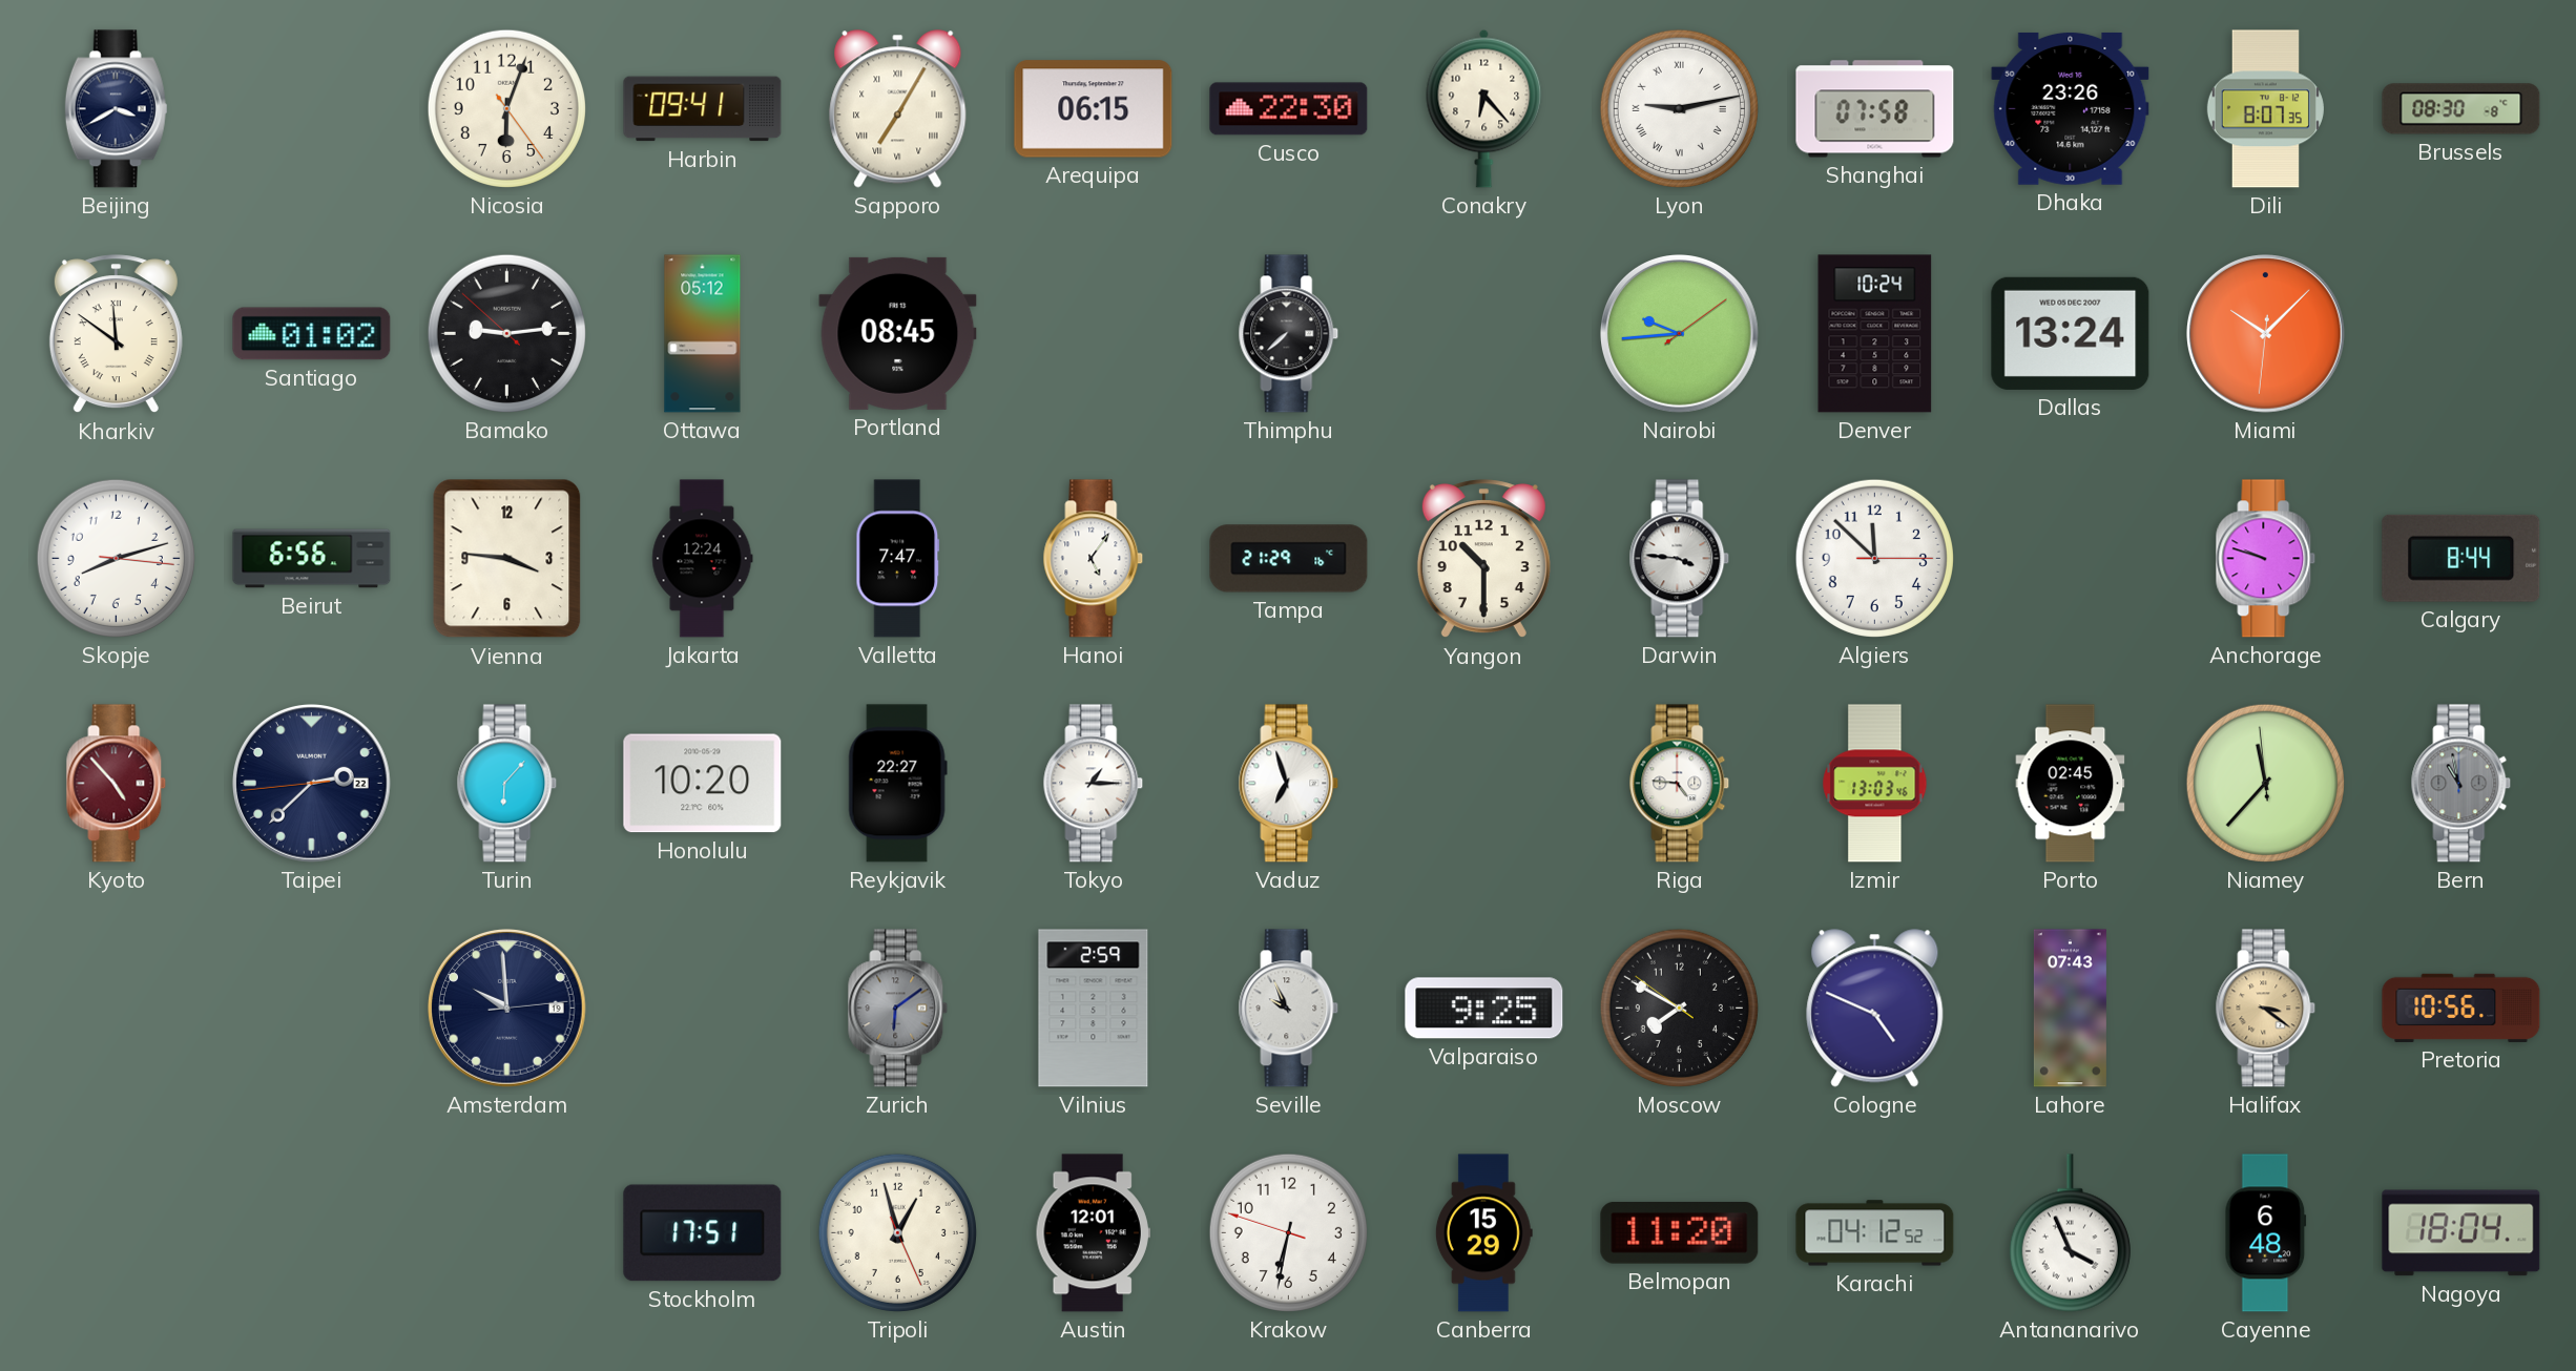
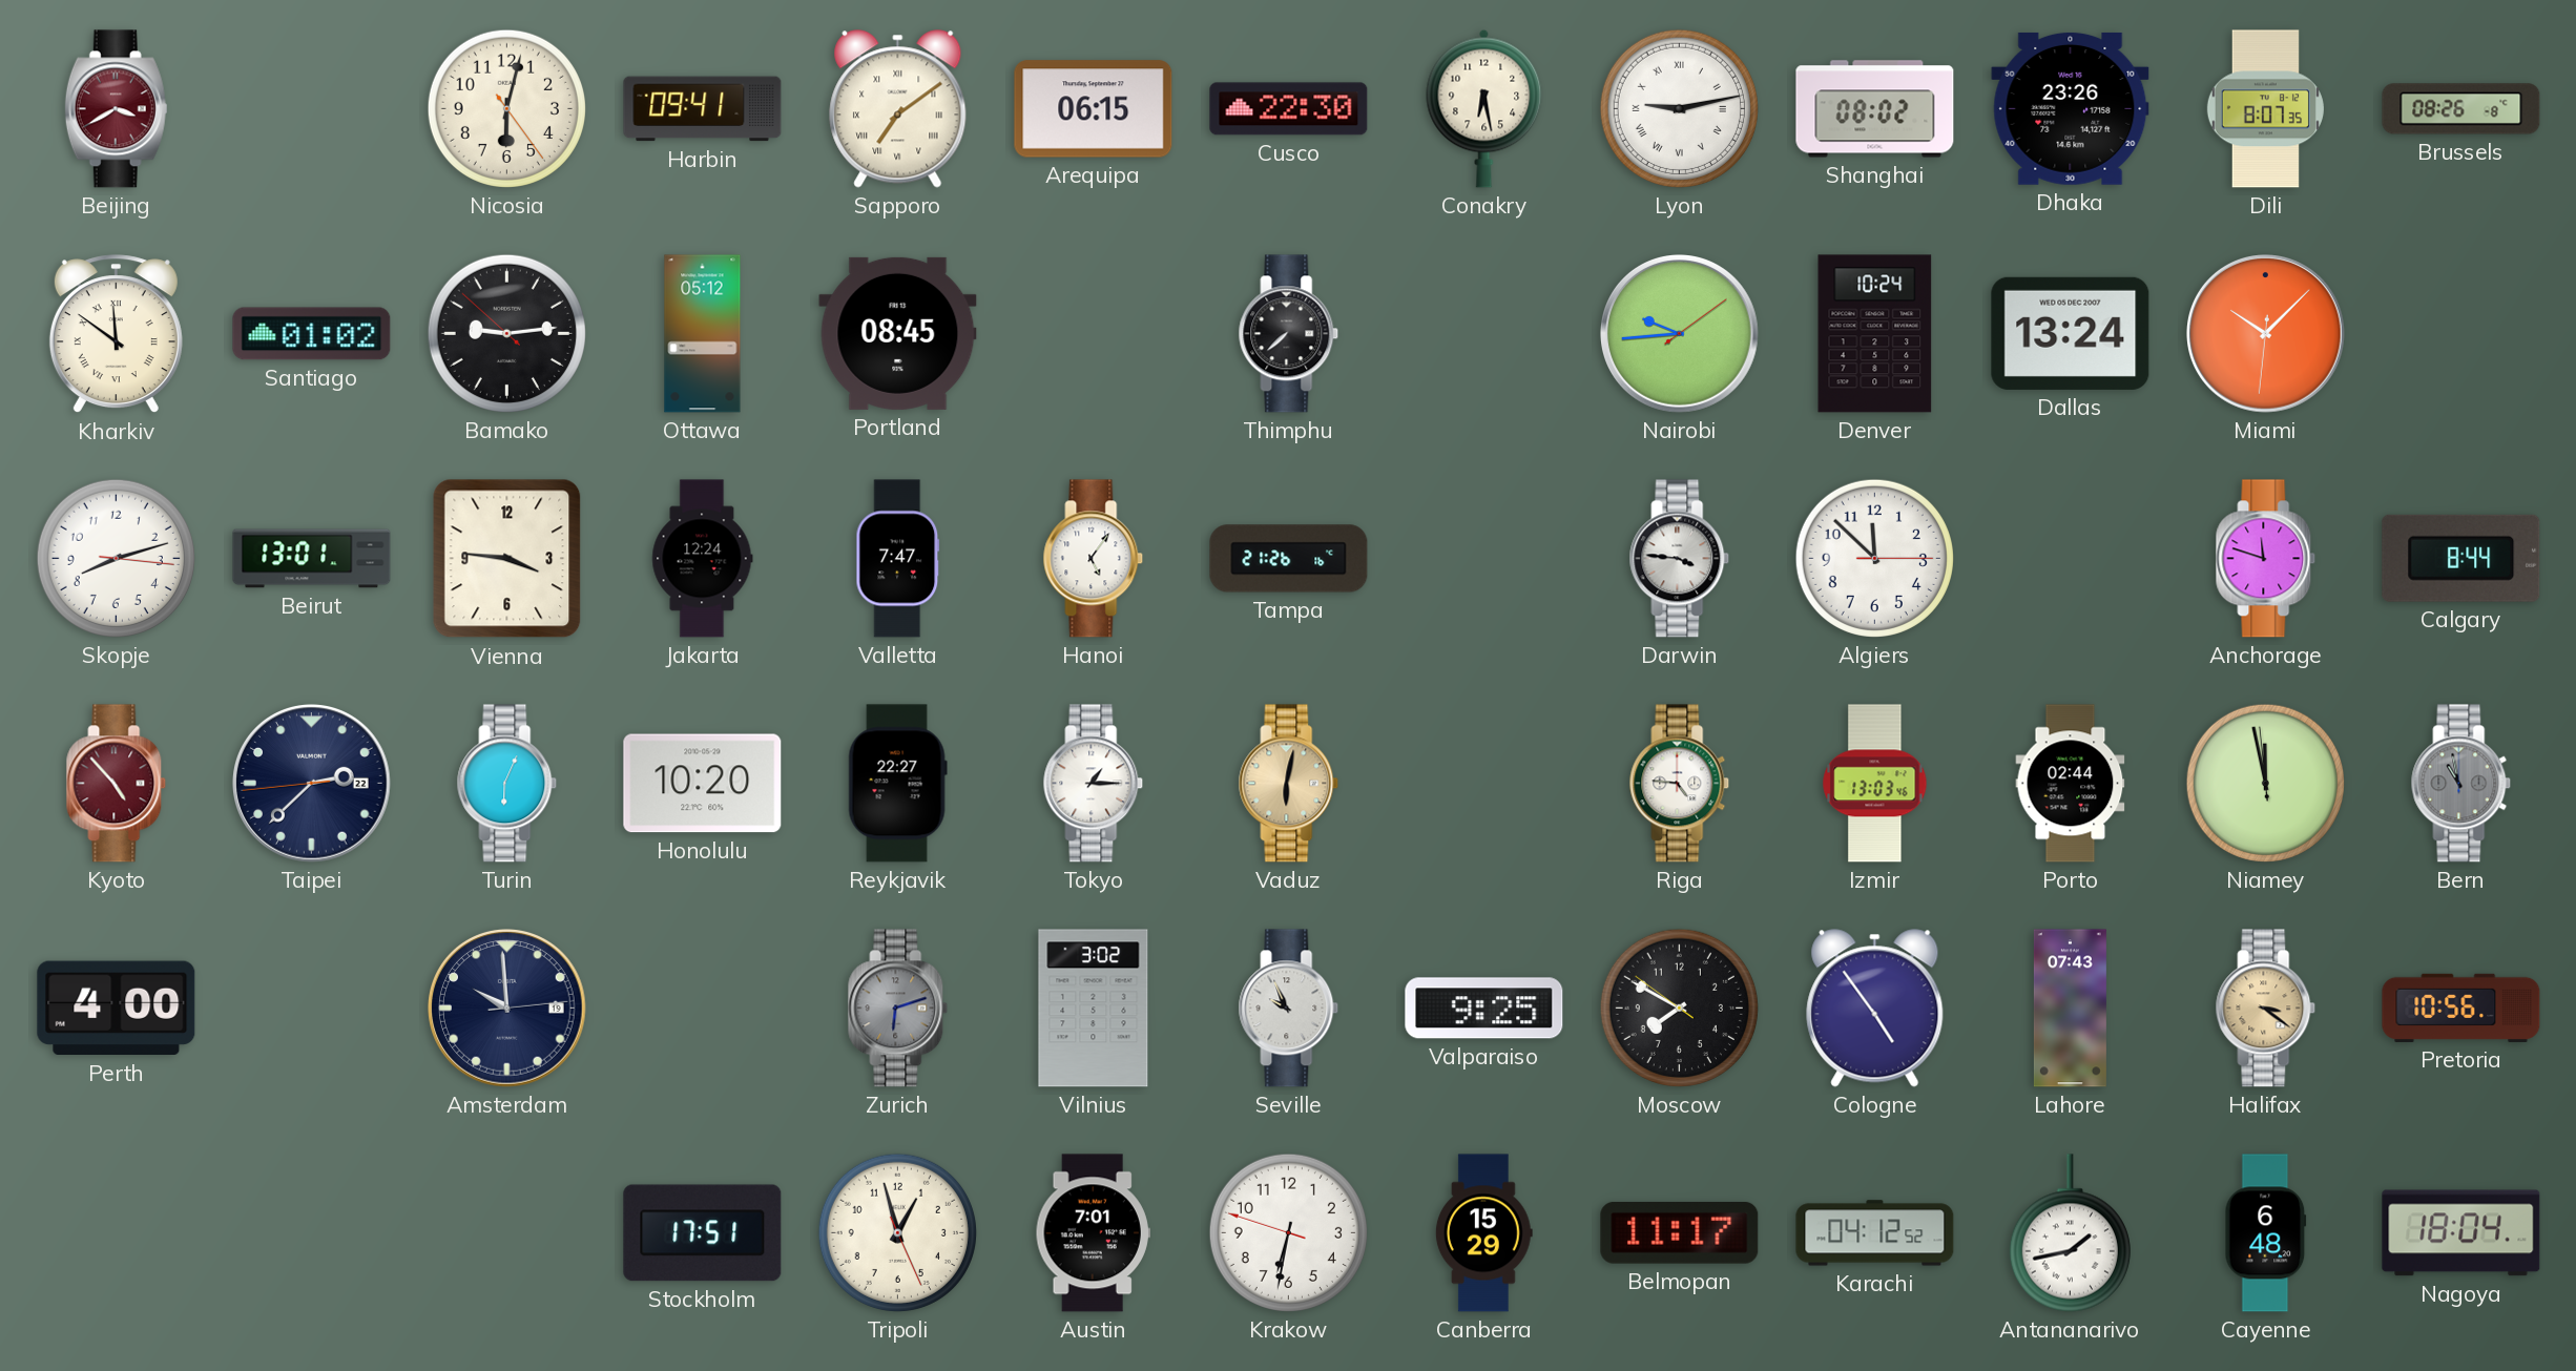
Beijing dial: navy -> burgundy
Nicosia: 6:03 -> 6:02
Sapporo: 7:05 -> 7:09
Conakry: 6:23 -> 6:28
Shanghai: 07:58 -> 08:02
Brussels: 08:30 -> 08:26
Beirut: 6:56 -> 13:01
Tampa: 21:29 -> 21:26
Yangon: 10:30 -> none
Anchorage: 9:48 -> 11:48
Turin: 6:07 -> 6:04
Vaduz: 6:57 -> 6:02
Vaduz dial: white -> champagne
Porto: 02:45 -> 02:44
Niamey: 11:36 -> 11:57
Perth: none -> 4:00
Zurich: 6:09 -> 6:12
Vilnius: 2:59 -> 3:02
Cologne: 4:49 -> 4:54
Austin: 12:01 -> 7:01
Belmopan: 11:20 -> 11:17
Antananarivo: 3:56 -> 1:43
